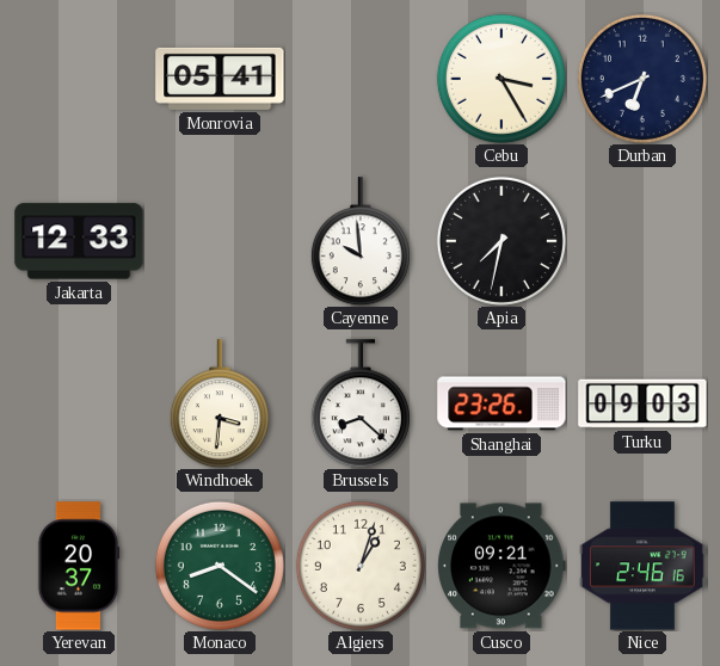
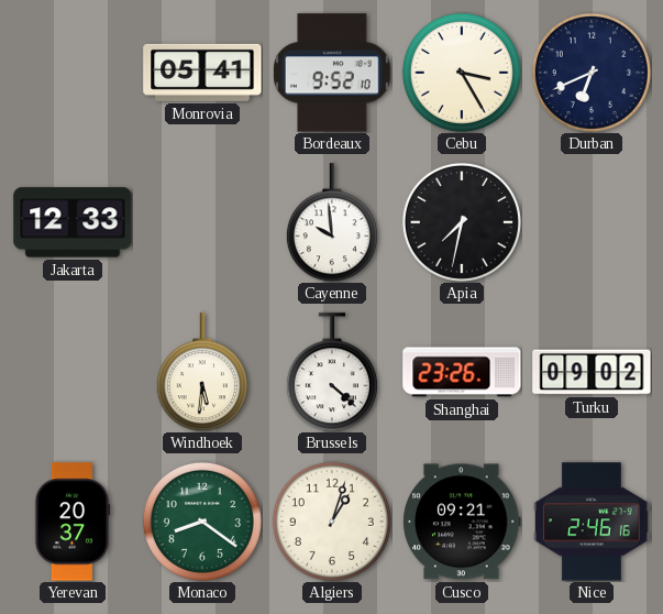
Bordeaux: none -> 9:52
Windhoek: 3:31 -> 5:31
Brussels: 8:22 -> 4:22
Turku: 09:03 -> 09:02
